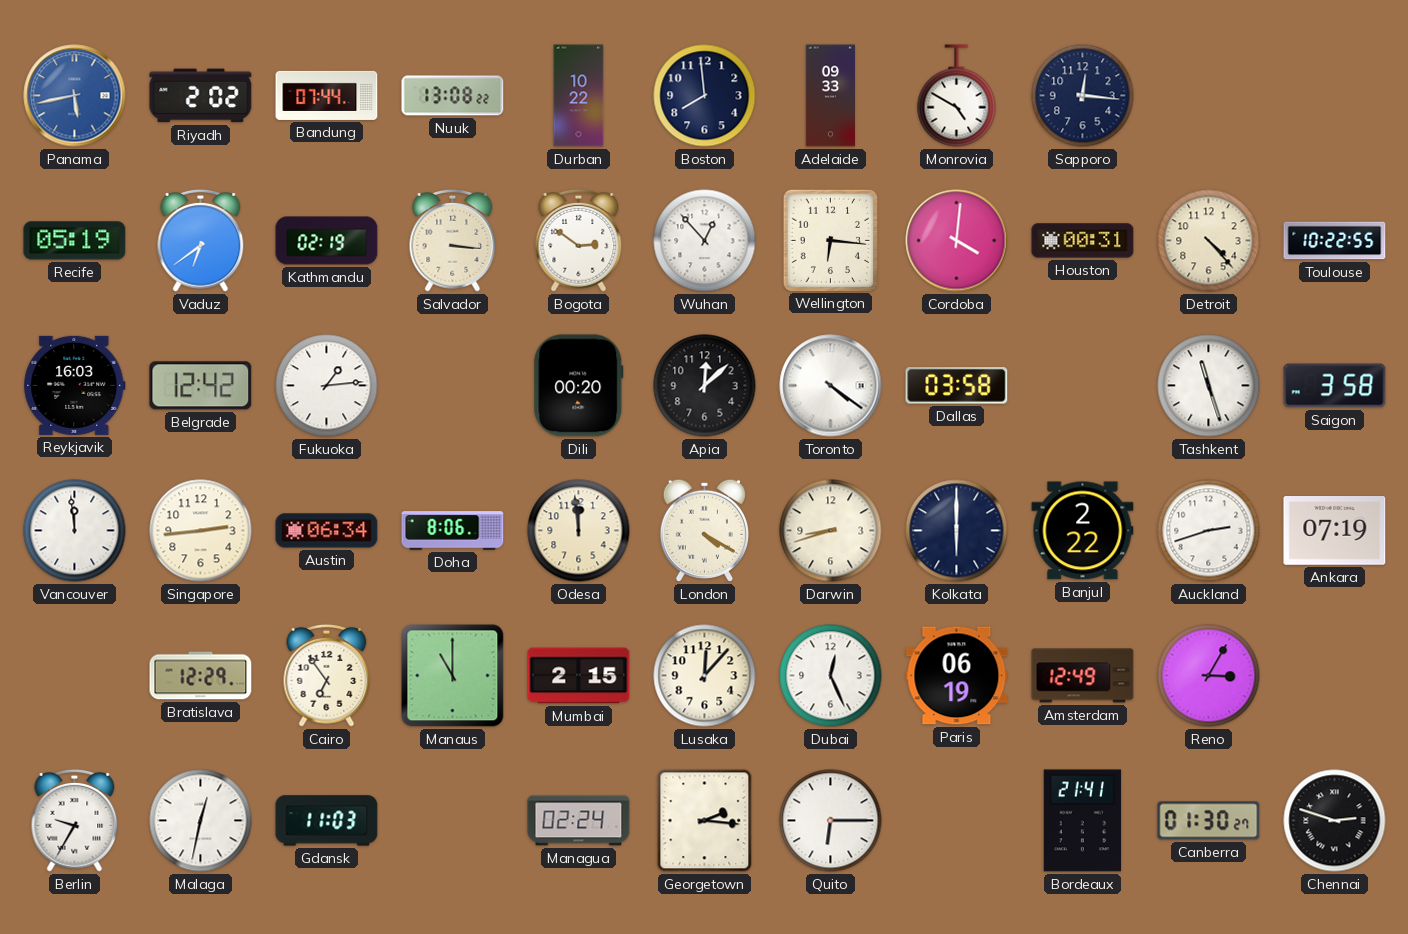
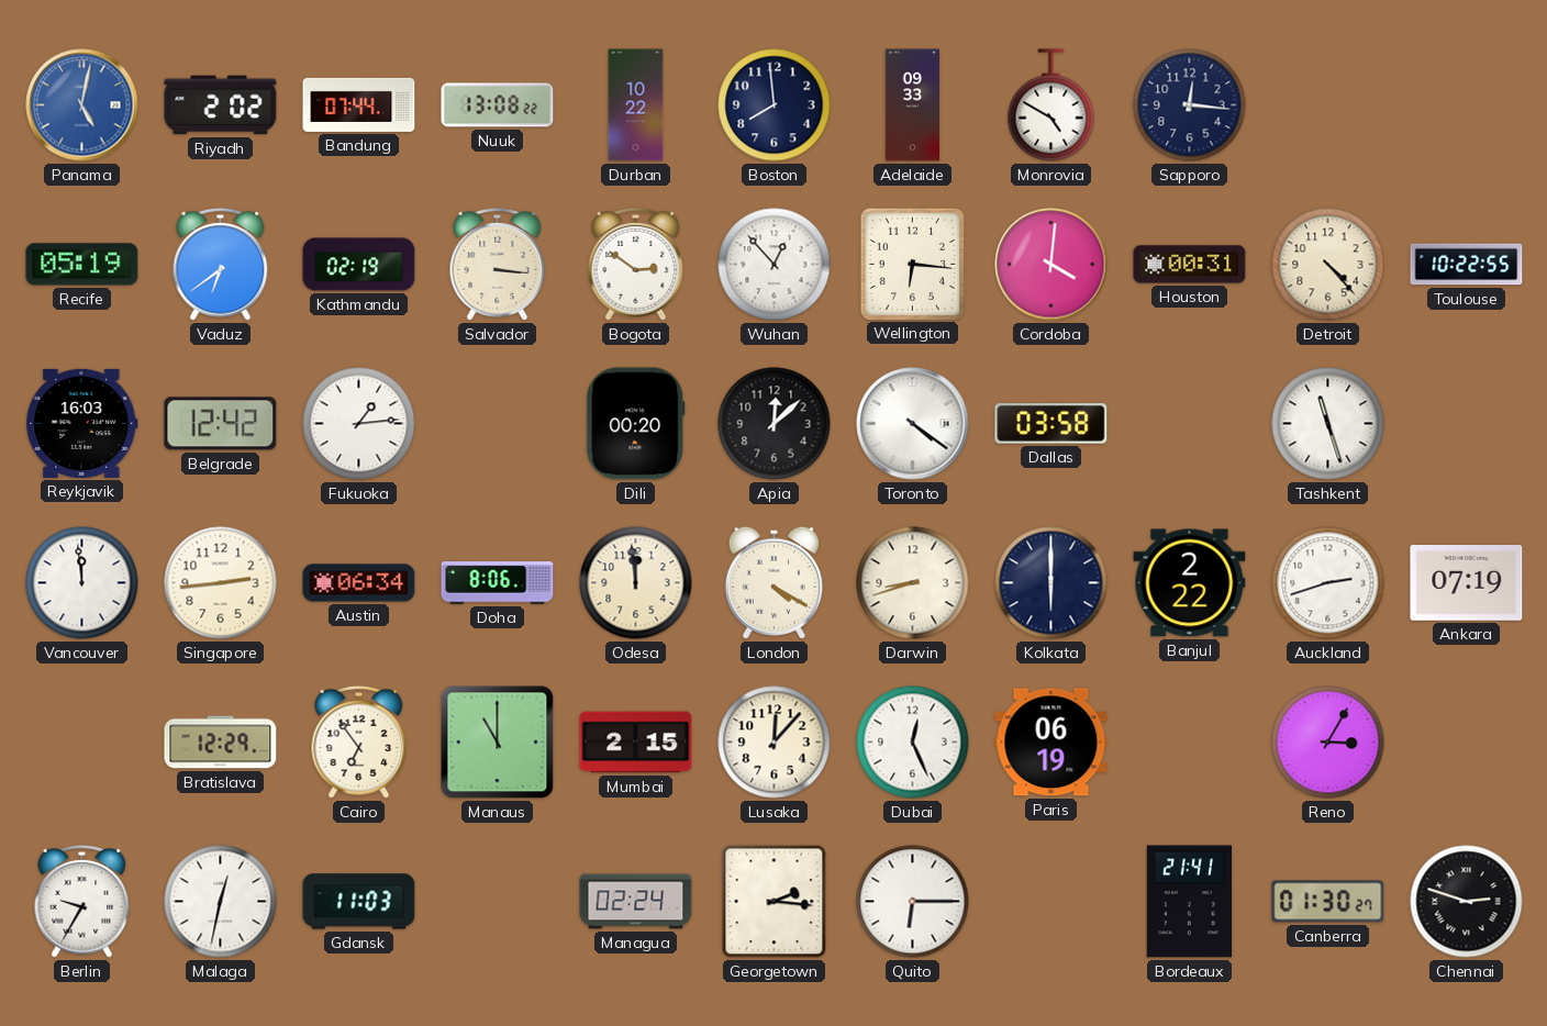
Panama: 5:43 -> 5:02
Saigon: 3:58 -> none
Amsterdam: 12:49 -> none
